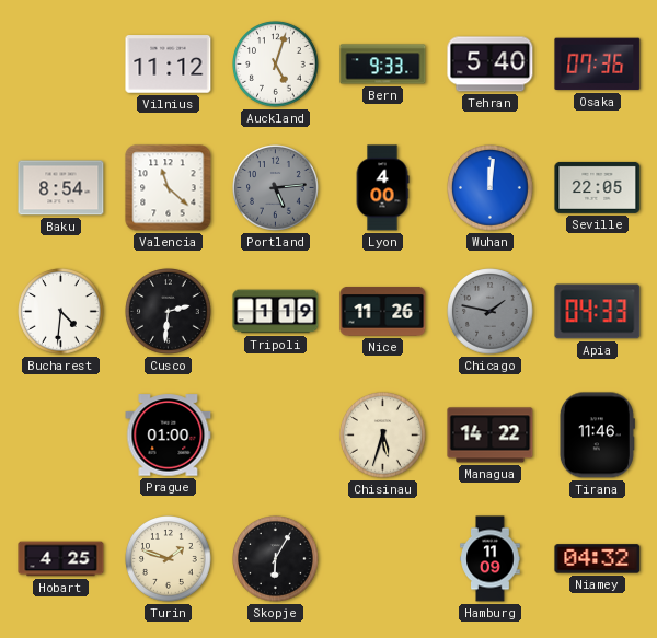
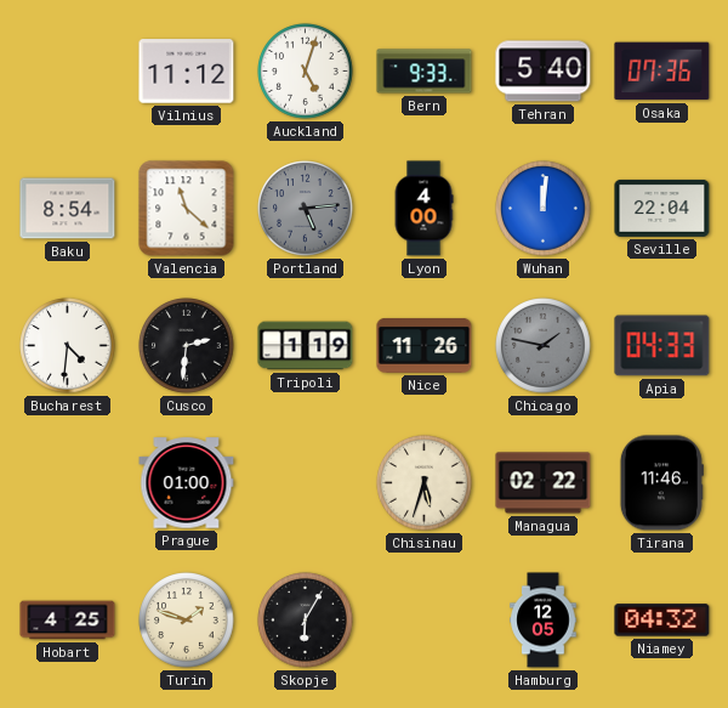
Seville: 22:05 -> 22:04
Managua: 14:22 -> 02:22
Hamburg: 11:09 -> 12:05
